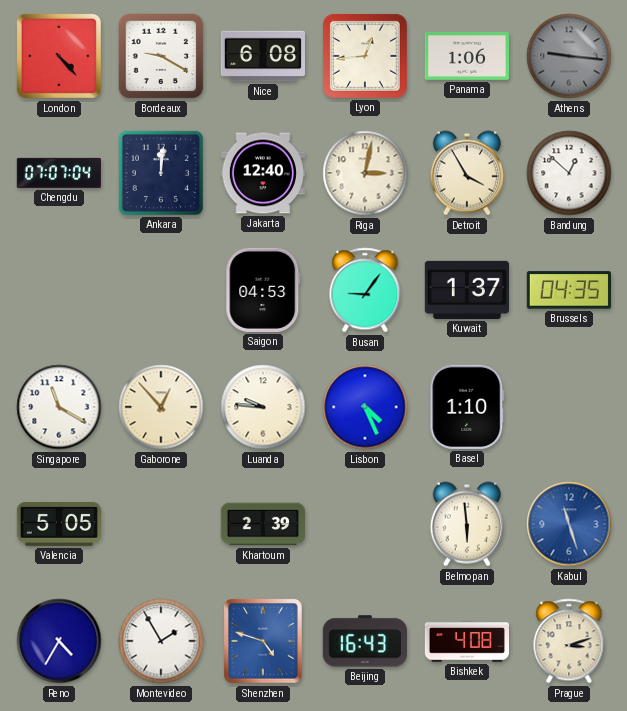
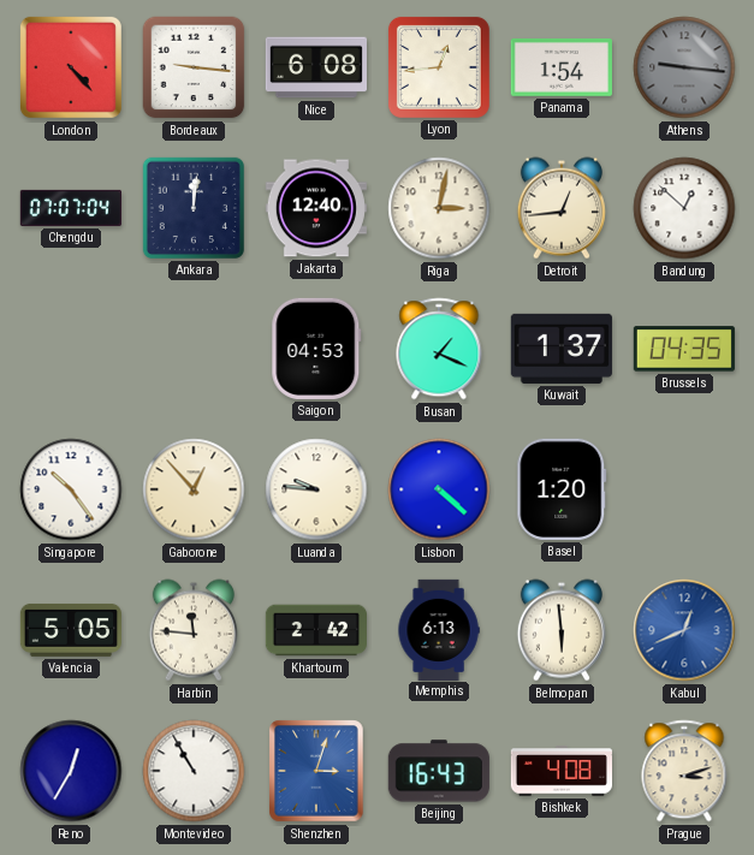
Bordeaux: 9:20 -> 9:16
Panama: 1:06 -> 1:54
Detroit: 3:55 -> 12:44
Busan: 9:06 -> 1:19
Singapore: 11:20 -> 10:24
Lisbon: 4:26 -> 4:22
Basel: 1:10 -> 1:20
Harbin: none -> 11:46
Khartoum: 2:39 -> 2:42
Memphis: none -> 6:13
Kabul: 11:27 -> 12:41
Reno: 4:35 -> 12:35
Montevideo: 1:55 -> 10:55
Shenzhen: 4:48 -> 3:03
